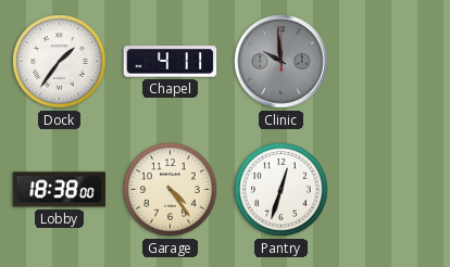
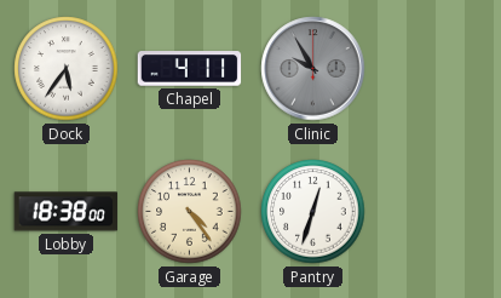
Dock: 1:36 -> 5:36
Clinic: 9:59 -> 9:55
